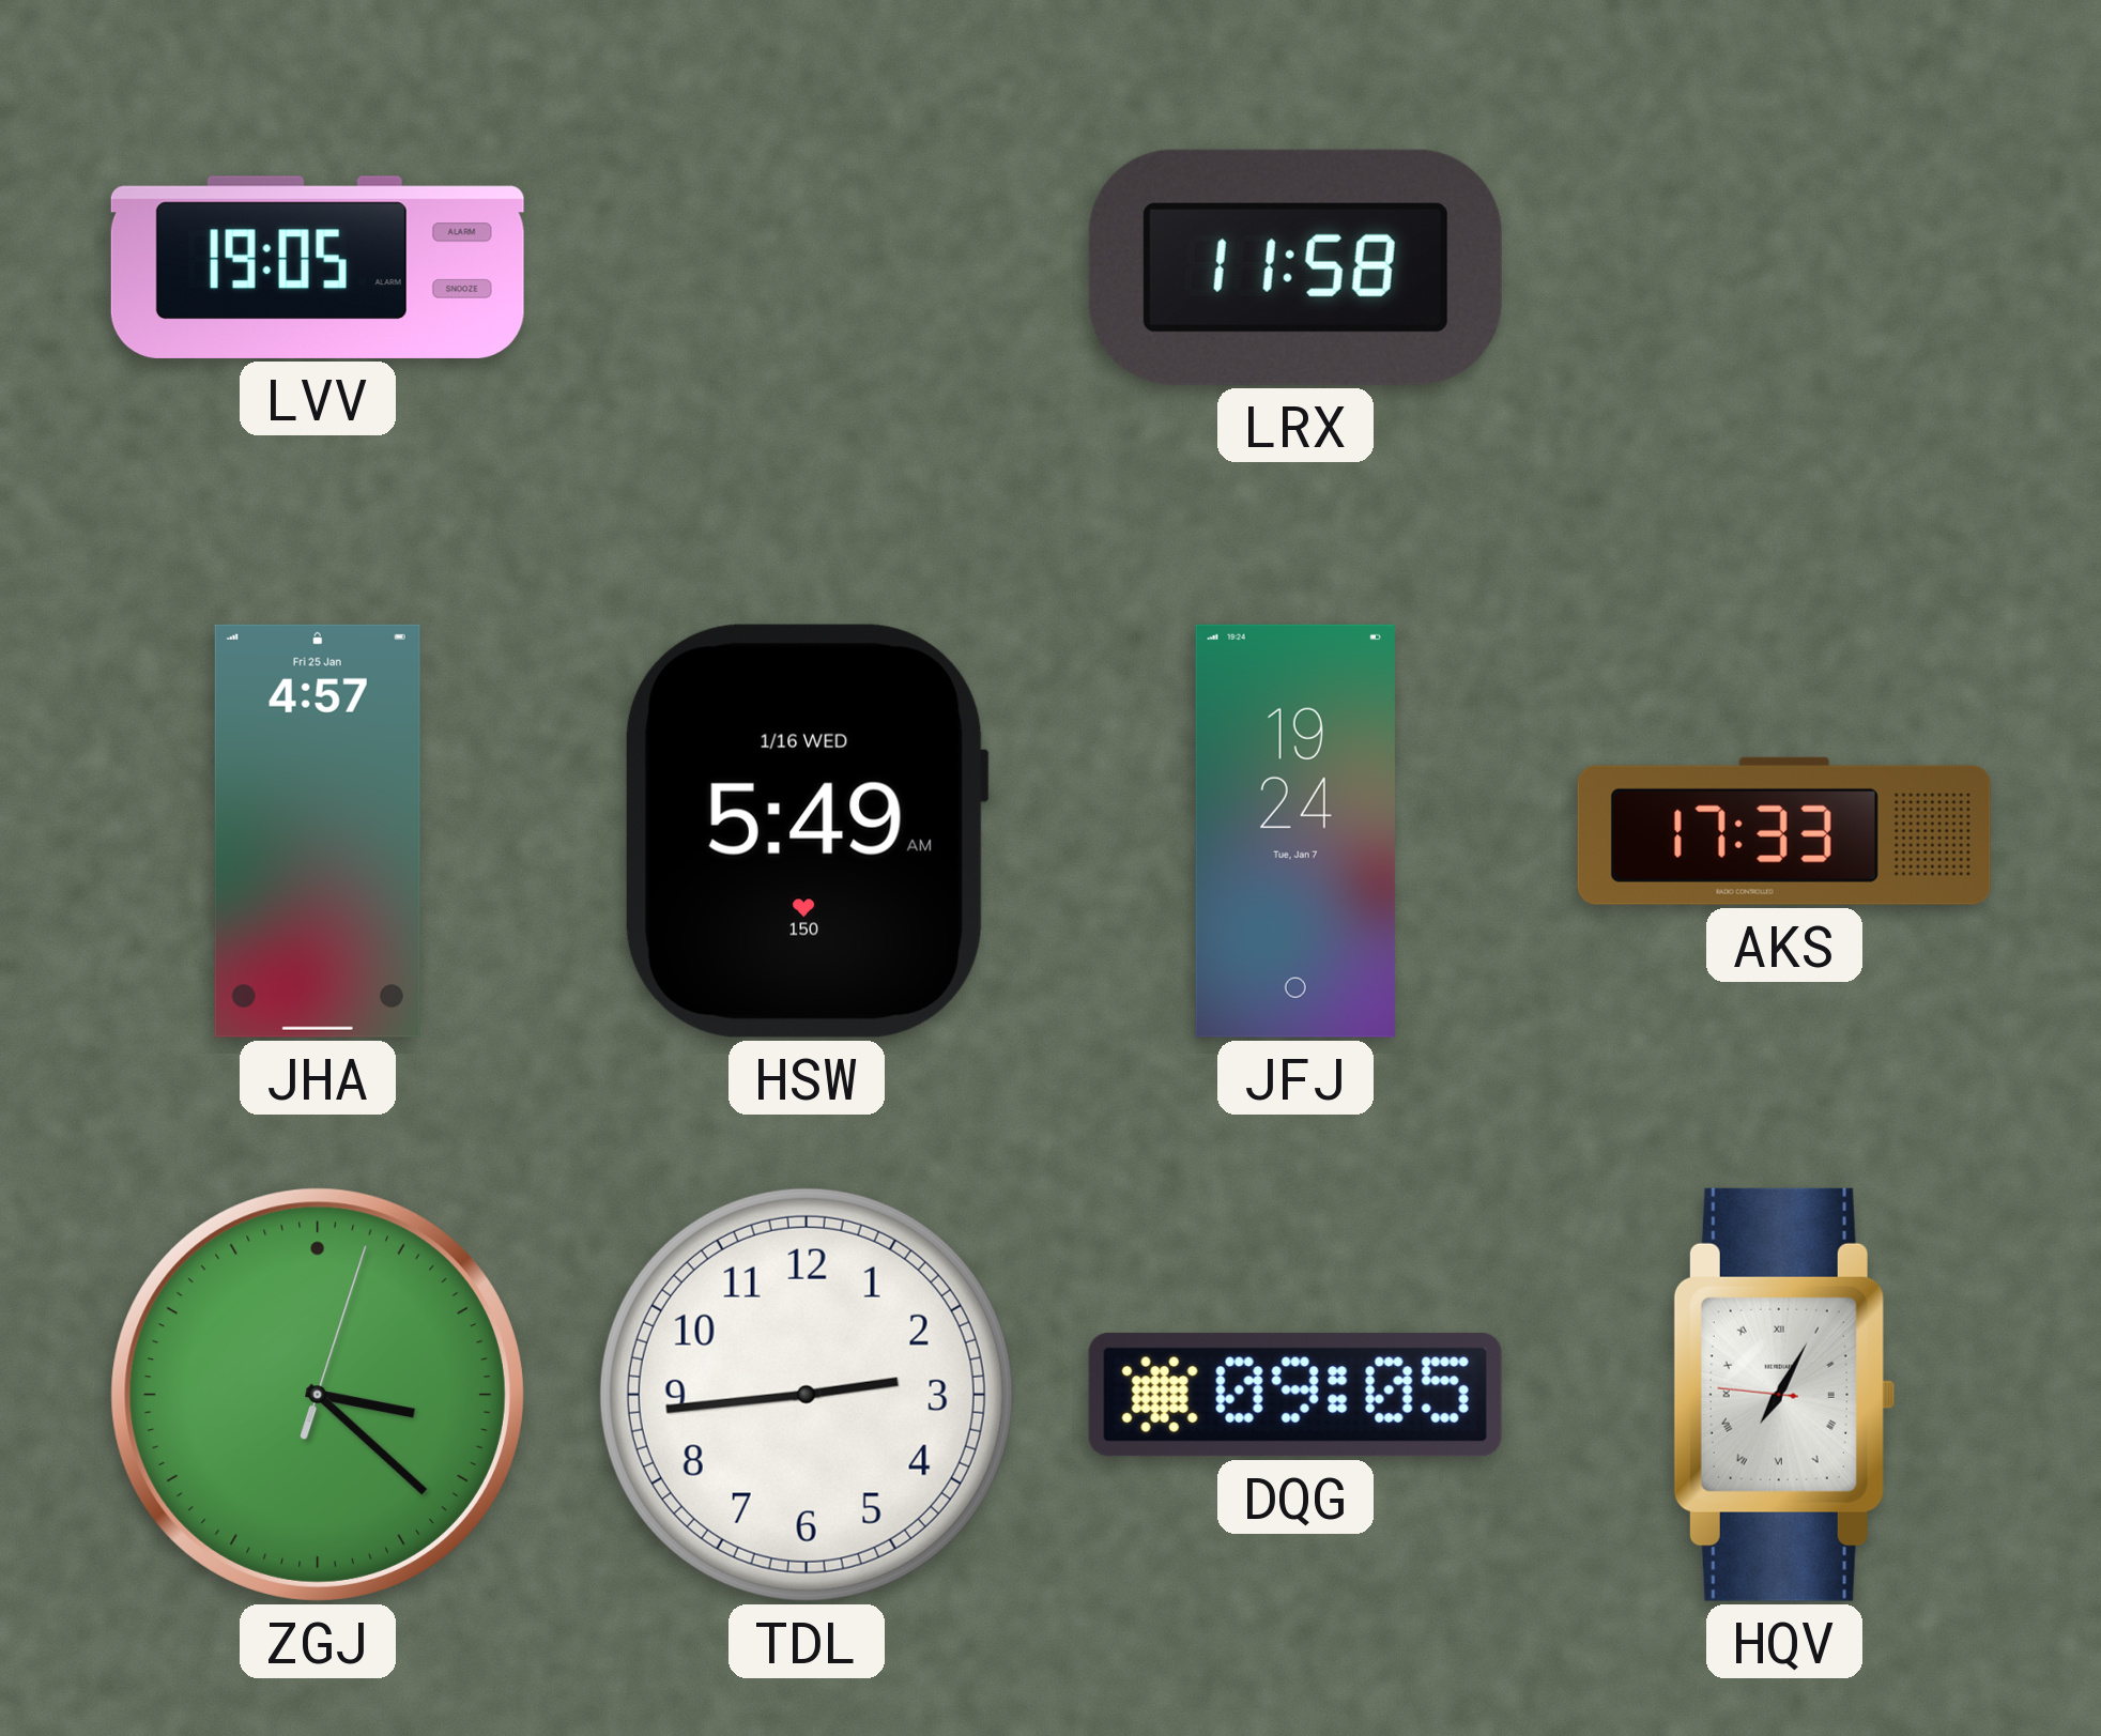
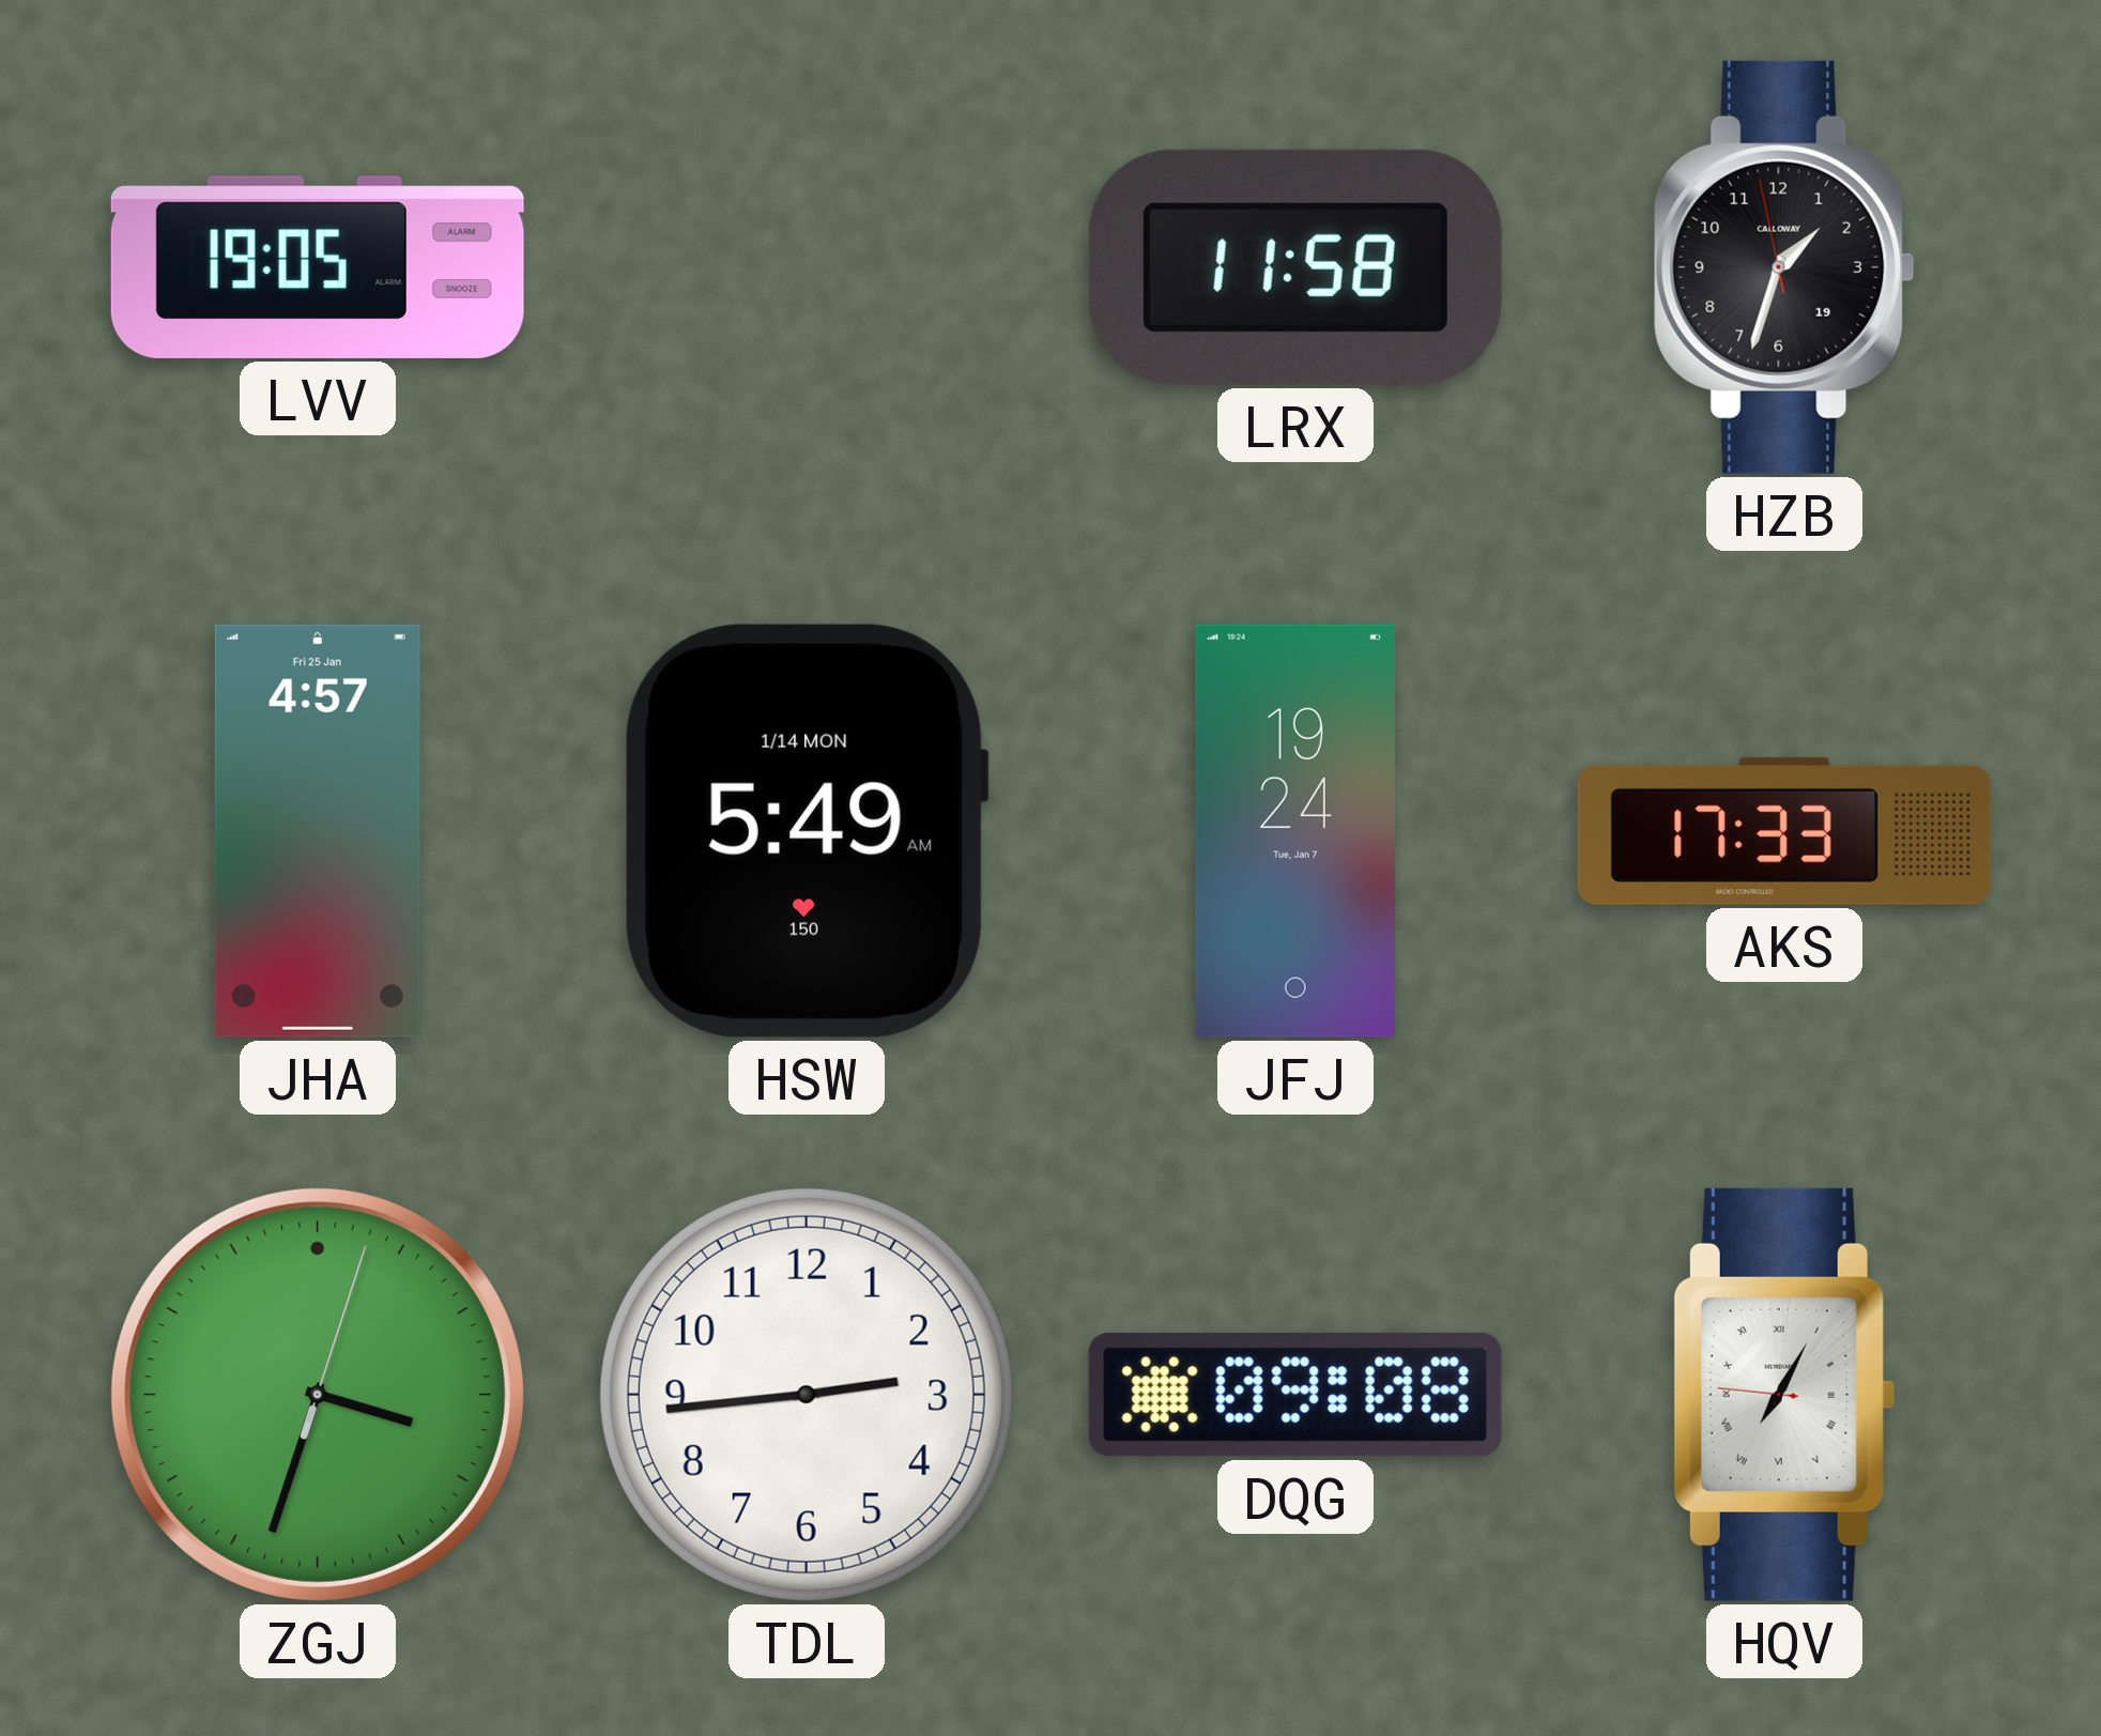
HZB: none -> 1:32
HSW date: 1/16 WED -> 1/14 MON
ZGJ: 3:22 -> 3:33
DQG: 09:05 -> 09:08
